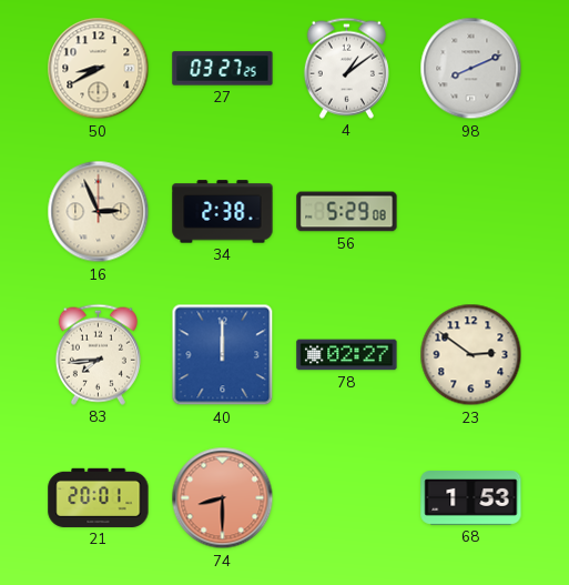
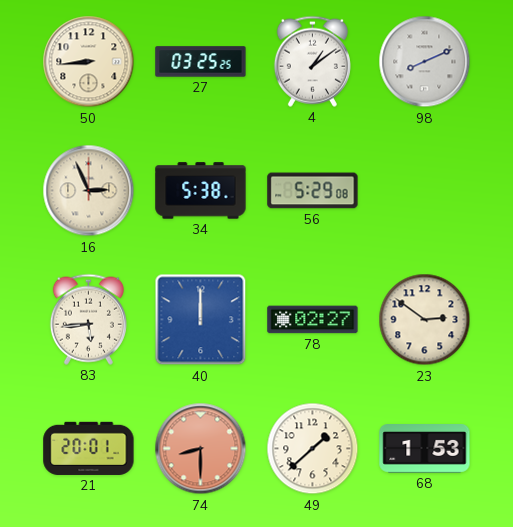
50: 8:40 -> 8:44
27: 03:27 -> 03:25
34: 2:38 -> 5:38
83: 7:44 -> 5:44
49: none -> 1:38
